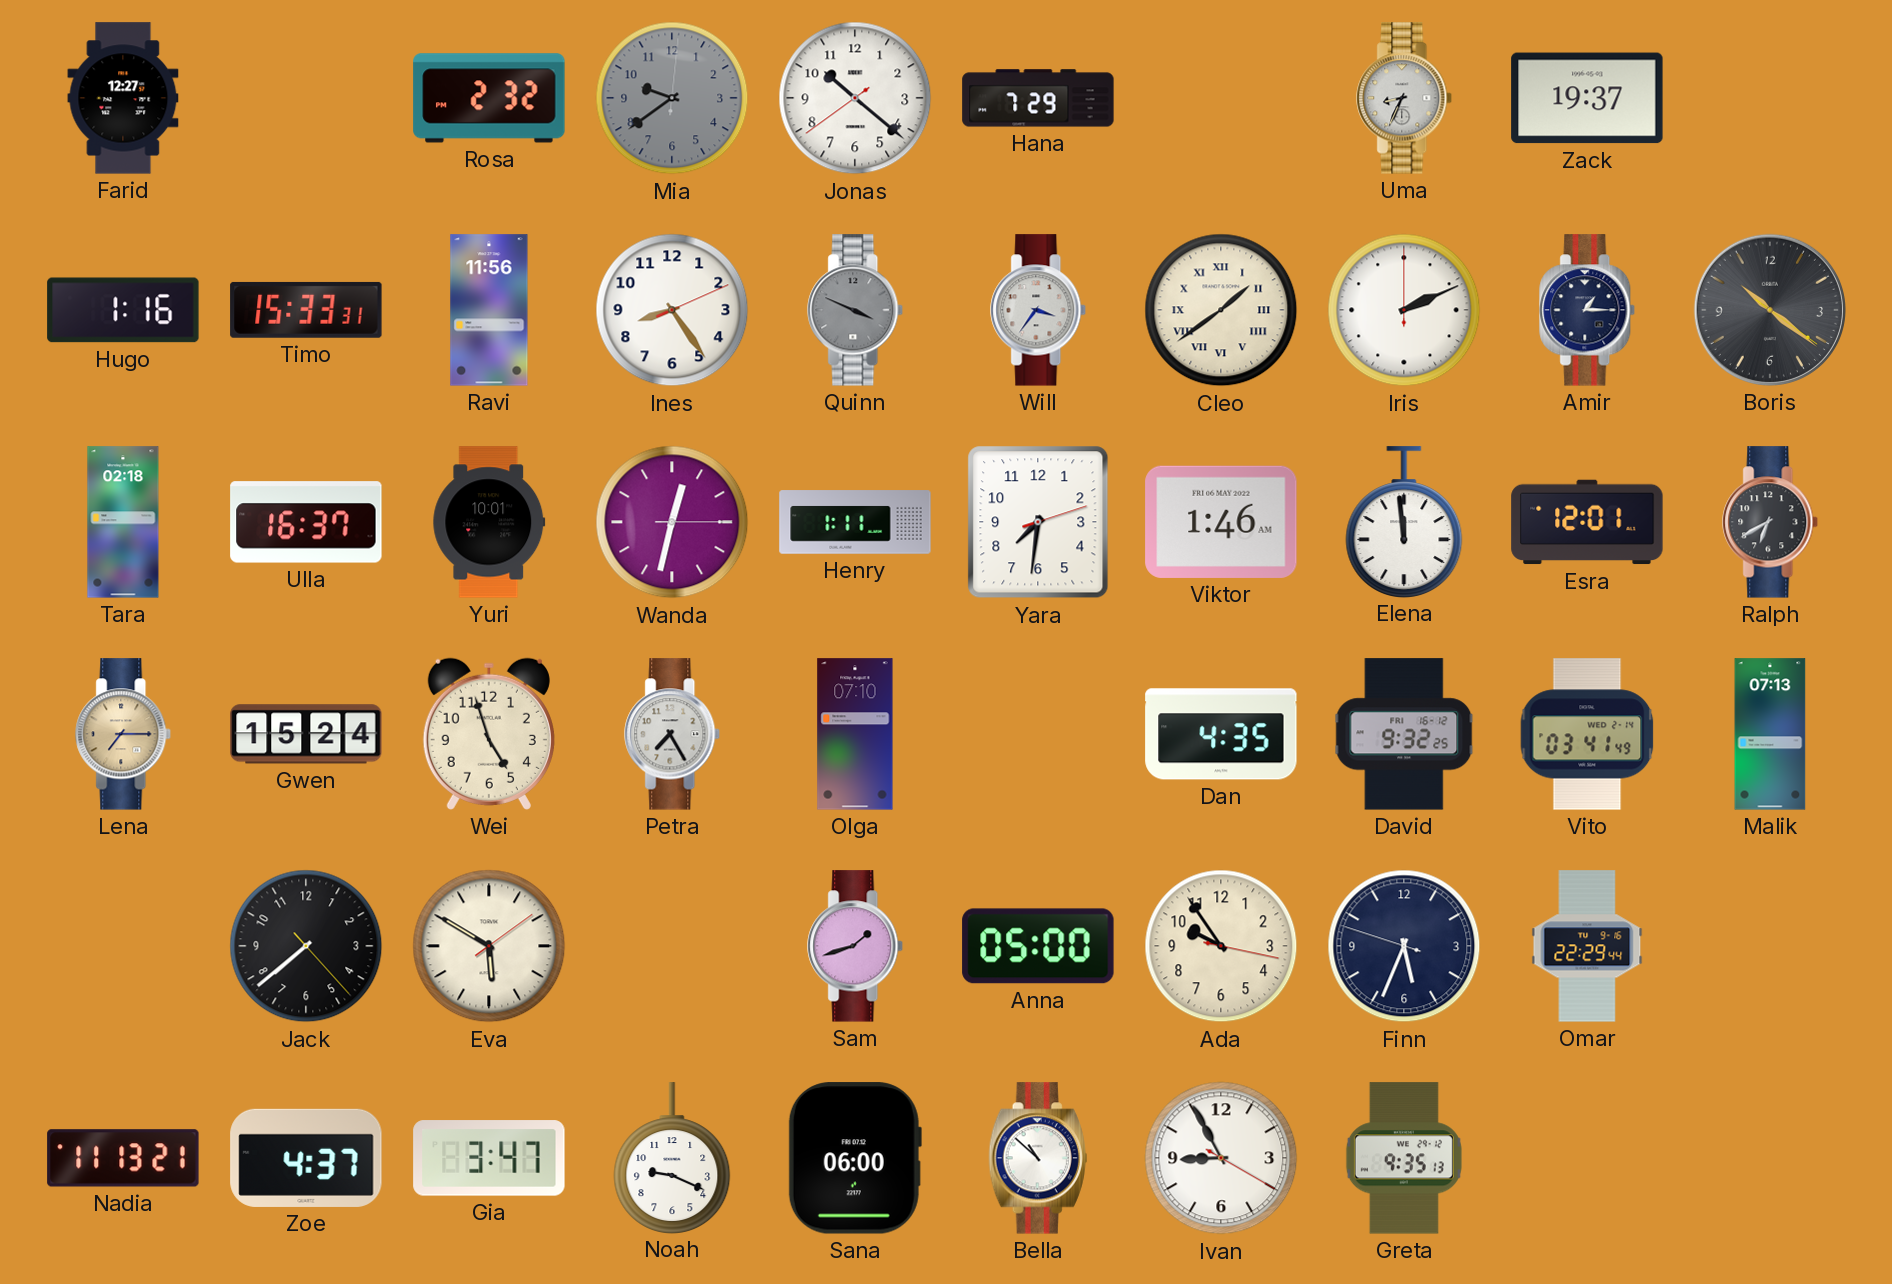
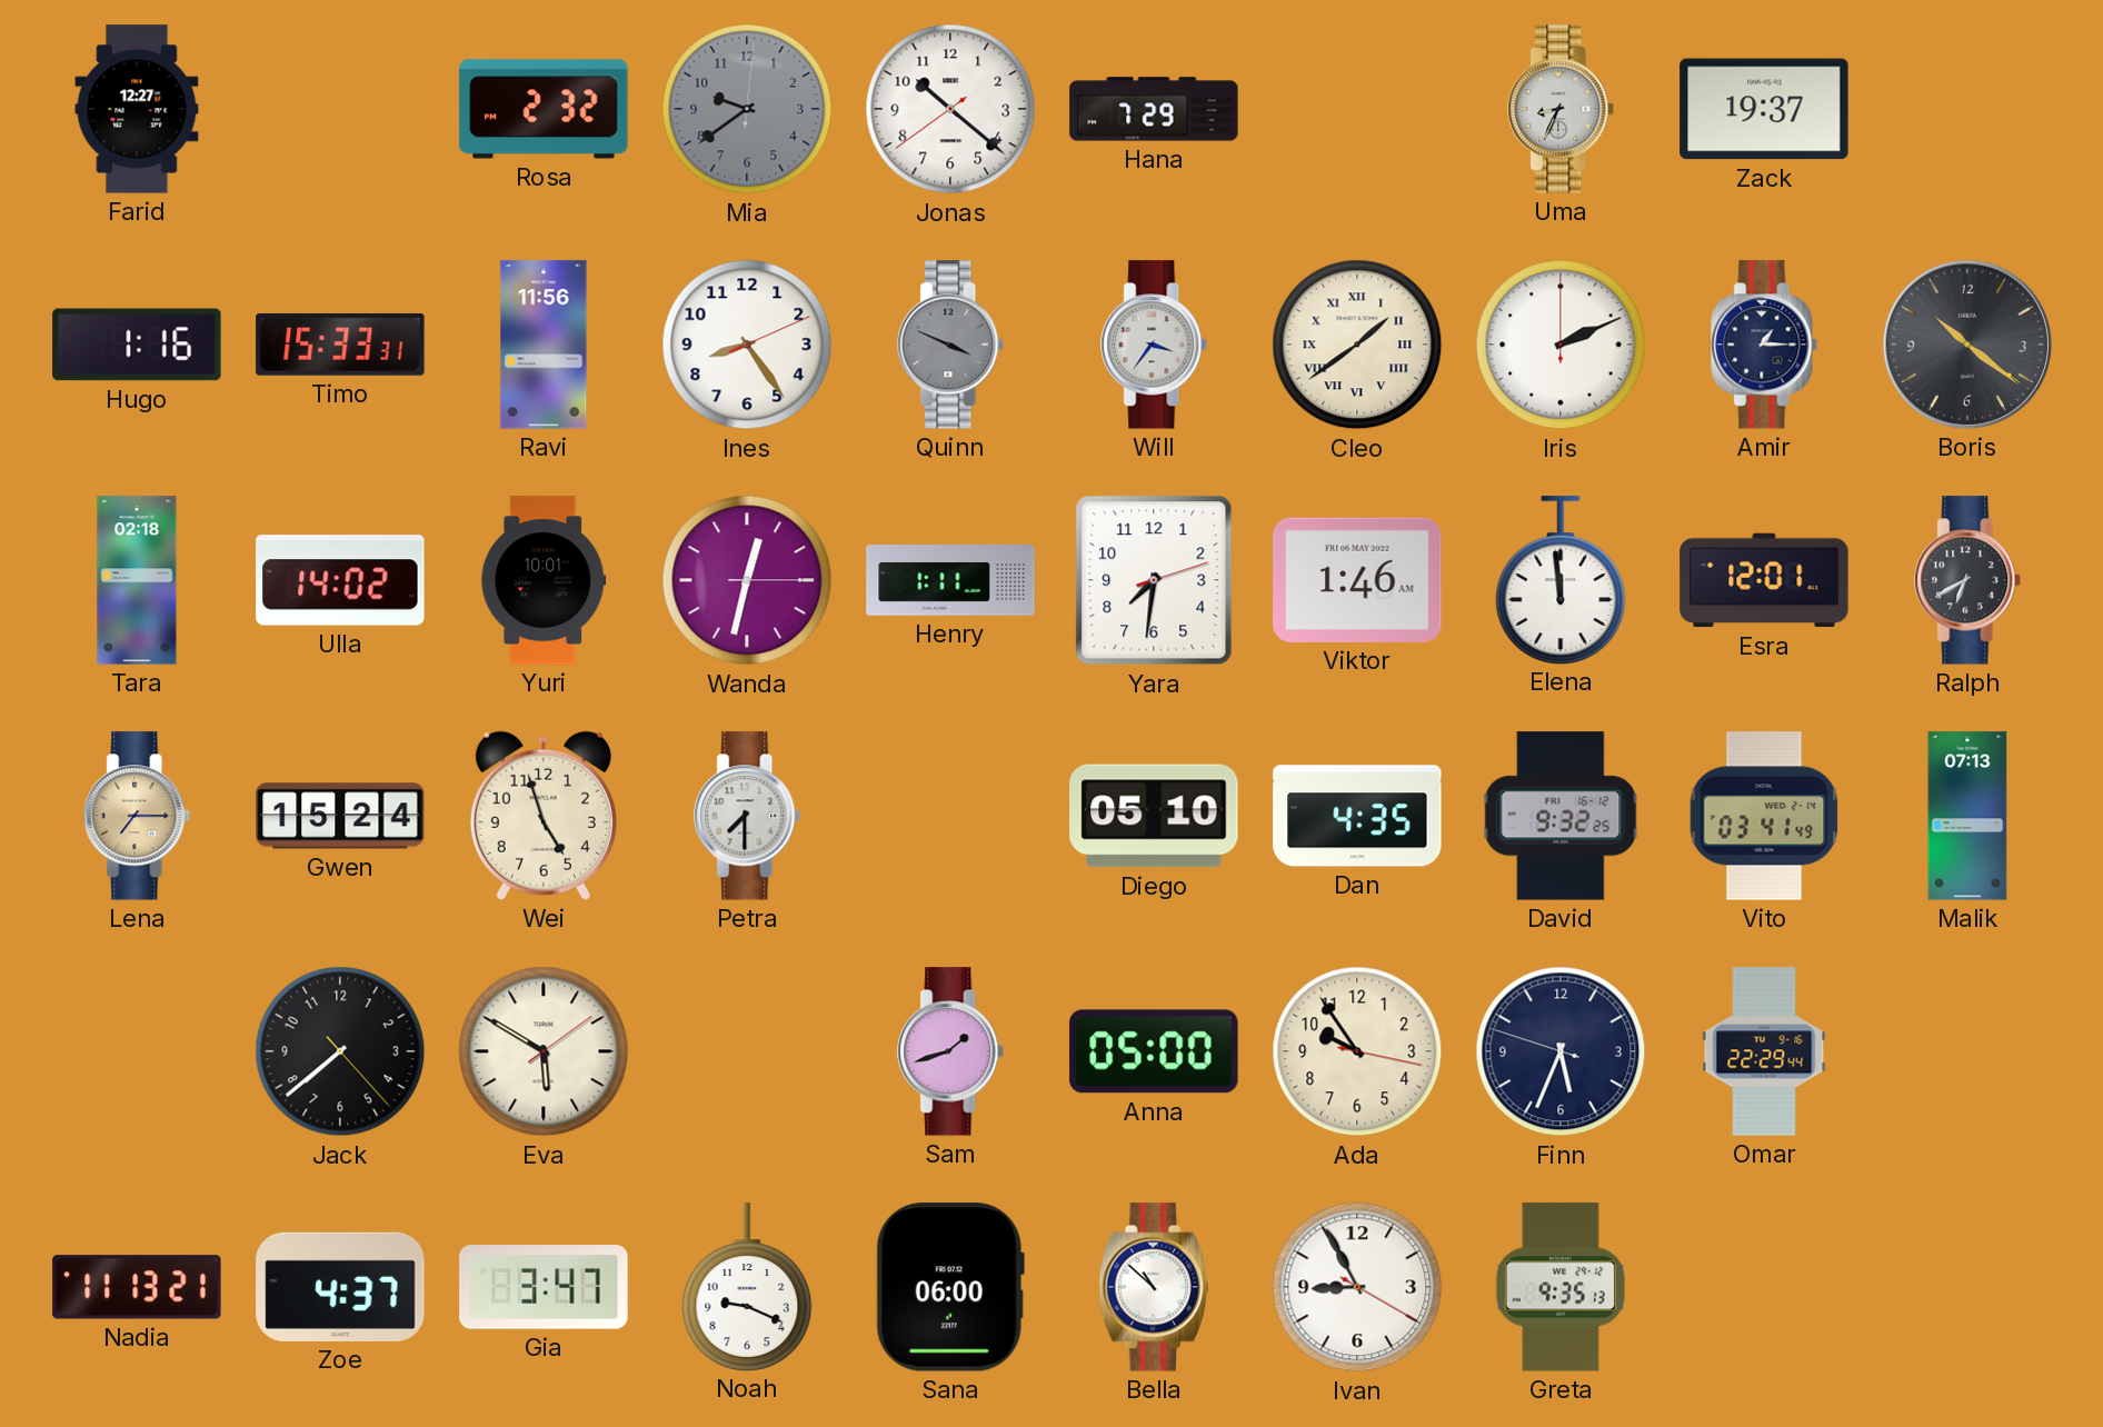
Ulla: 16:37 -> 14:02
Petra: 7:25 -> 7:30
Olga: 07:10 -> none
Diego: none -> 05:10
